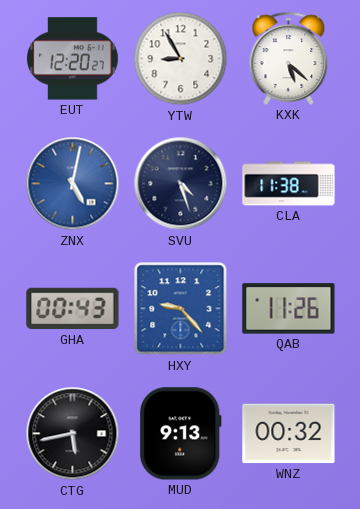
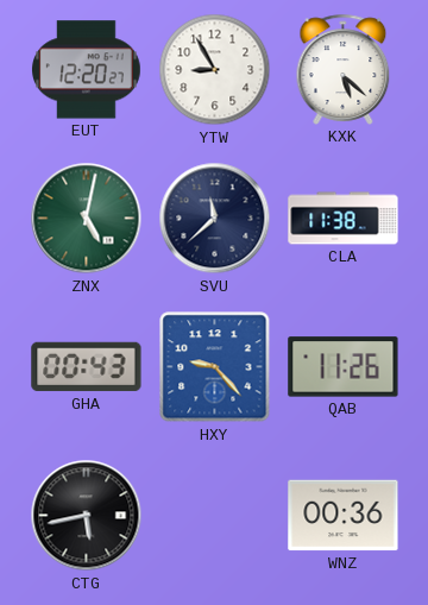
ZNX dial: blue -> green
SVU: 4:27 -> 11:38
MUD: 9:13 -> none
WNZ: 00:32 -> 00:36
